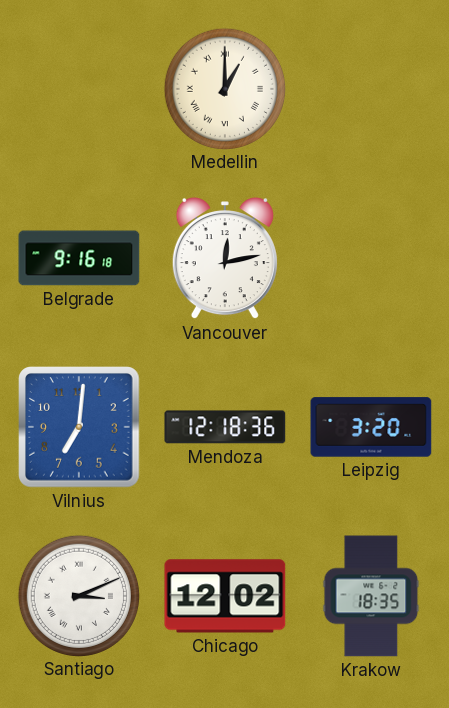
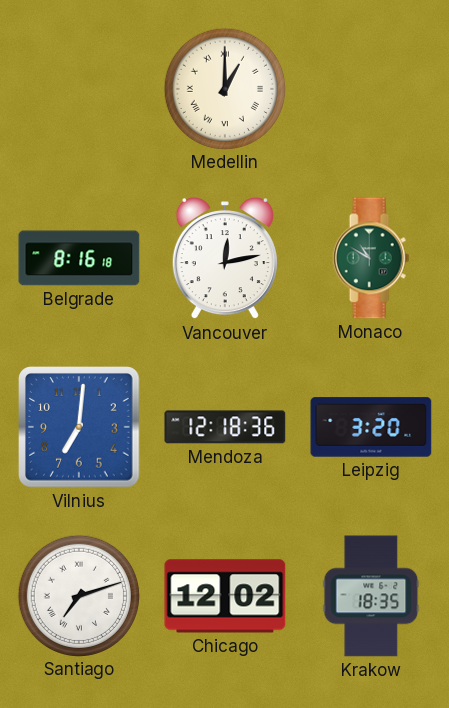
Belgrade: 9:16 -> 8:16
Monaco: none -> 10:50
Santiago: 3:11 -> 7:12
